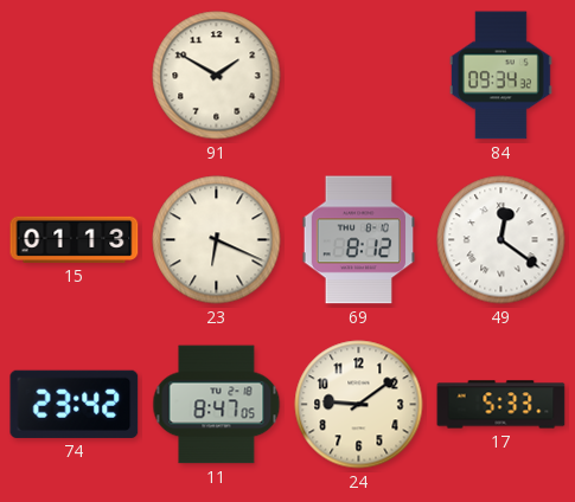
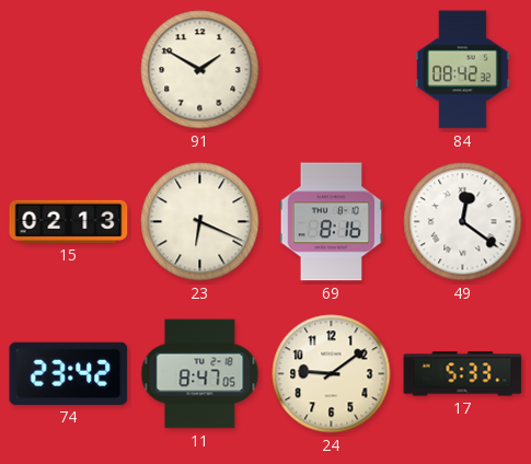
84: 09:34 -> 08:42
15: 01:13 -> 02:13
69: 8:12 -> 8:16
